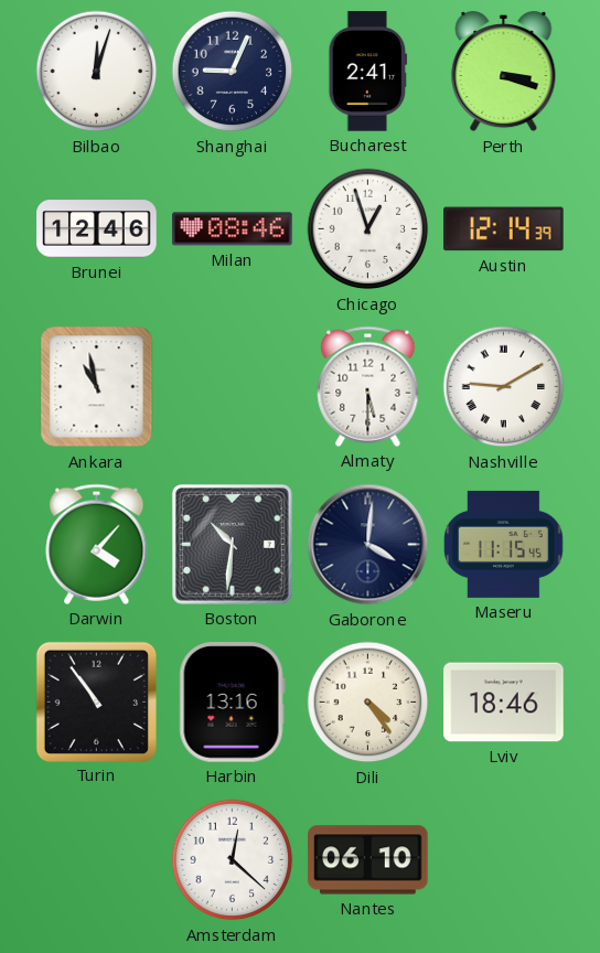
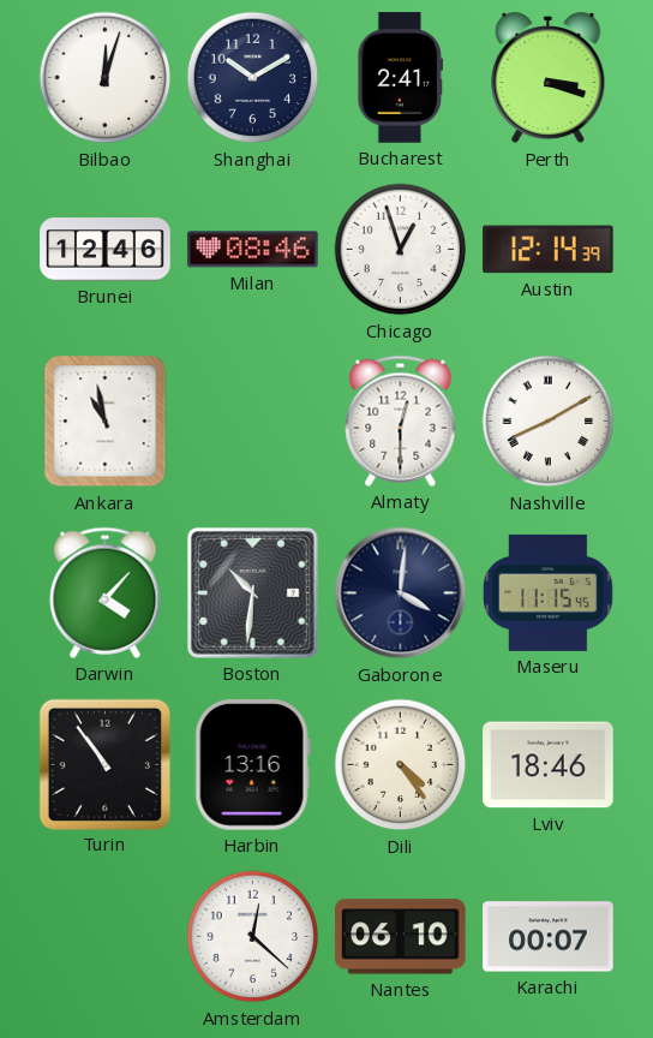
Shanghai: 9:04 -> 10:10
Almaty: 5:30 -> 12:30
Nashville: 9:10 -> 8:10
Karachi: none -> 00:07
